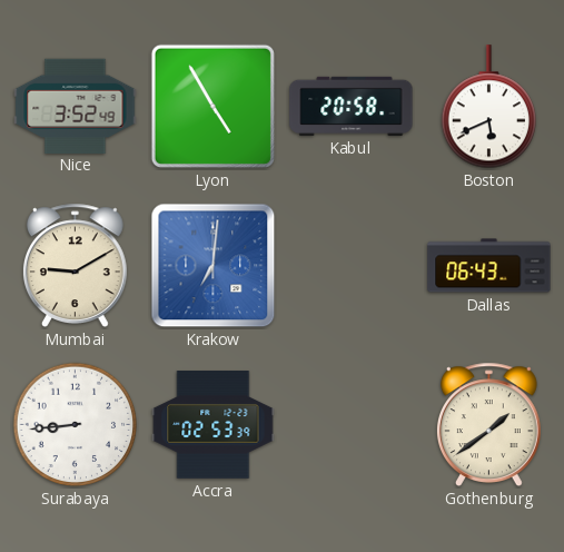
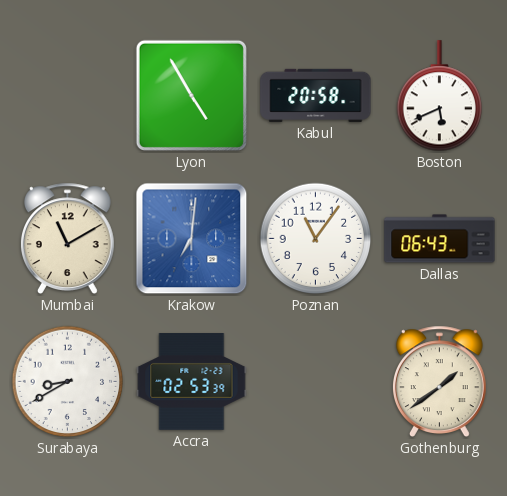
Nice: 3:52 -> none
Mumbai: 9:10 -> 11:10
Poznan: none -> 11:06
Surabaya: 8:44 -> 8:40
